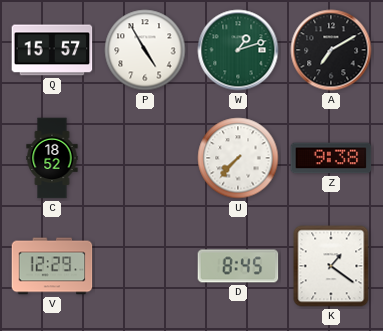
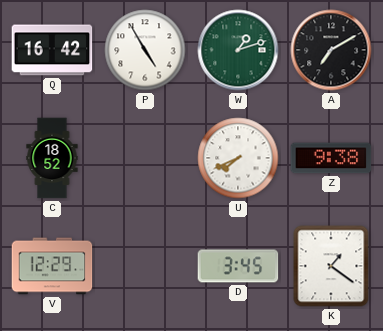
Q: 15:57 -> 16:42
U: 7:37 -> 7:41
D: 8:45 -> 3:45
